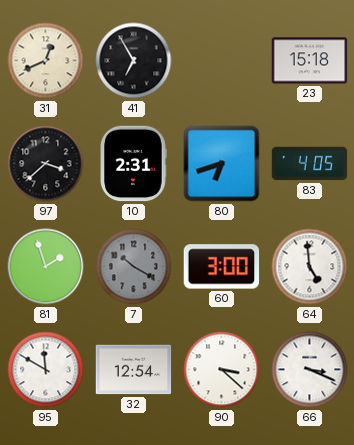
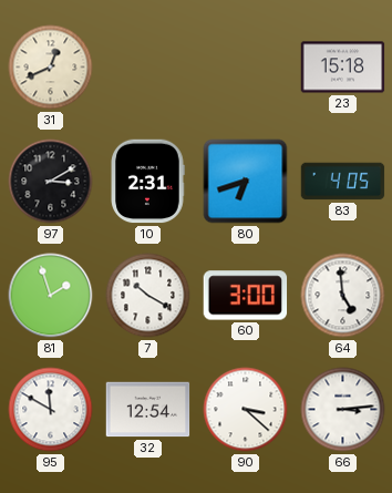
41: 6:55 -> none
97: 3:38 -> 3:10
7 dial: grey -> white
66: 3:19 -> 3:14
